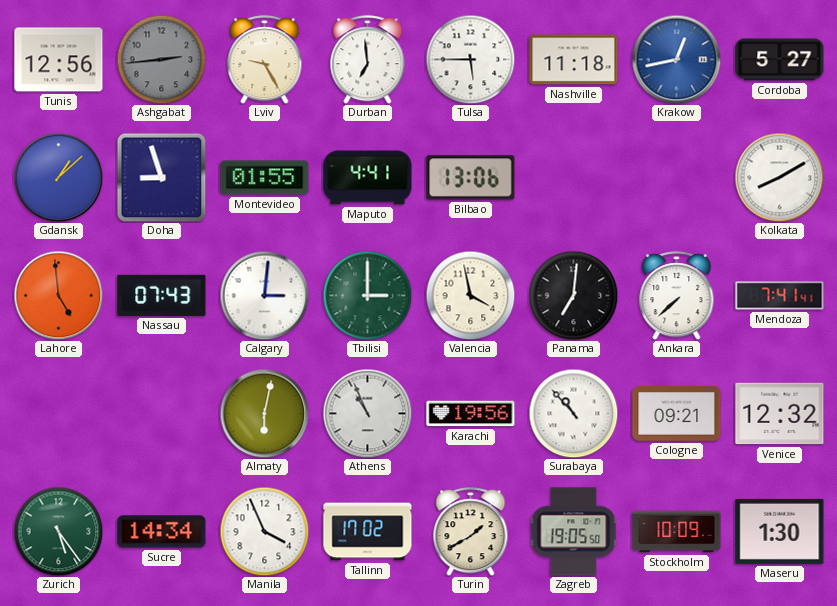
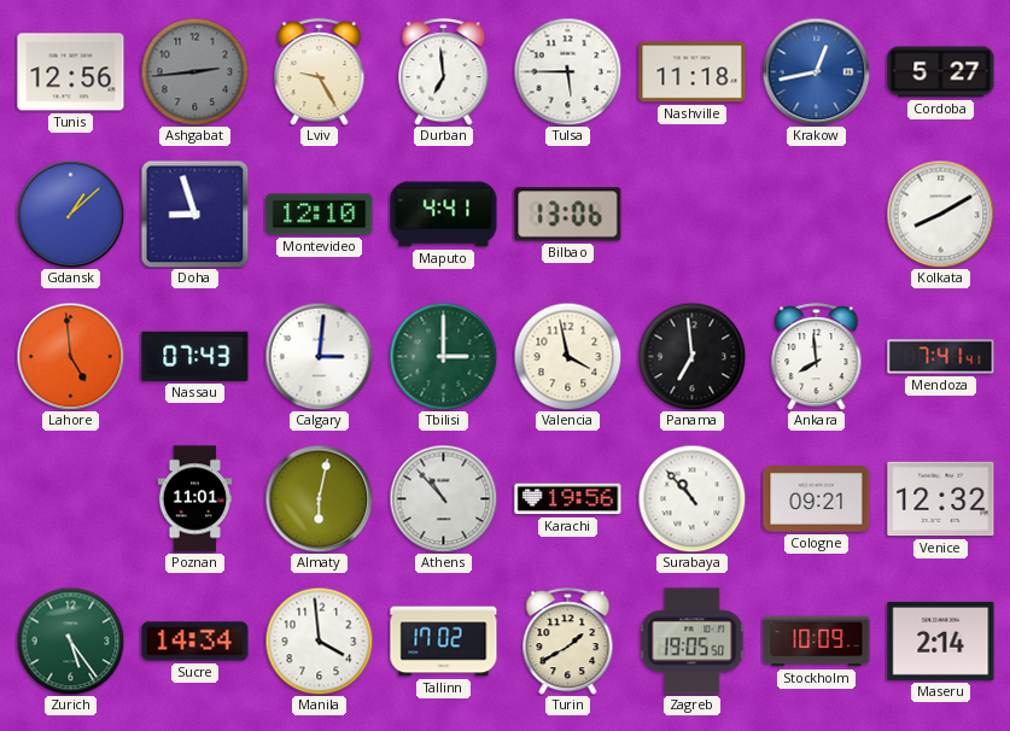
Montevideo: 01:55 -> 12:10
Panama: 7:01 -> 6:59
Ankara: 7:38 -> 7:59
Poznan: none -> 11:01
Athens: 10:56 -> 10:53
Manila: 3:56 -> 3:59
Maseru: 1:30 -> 2:14
